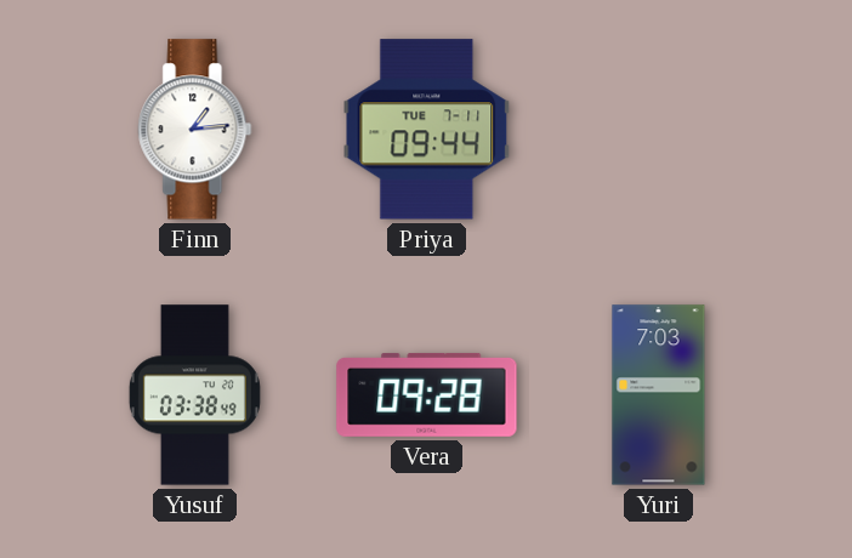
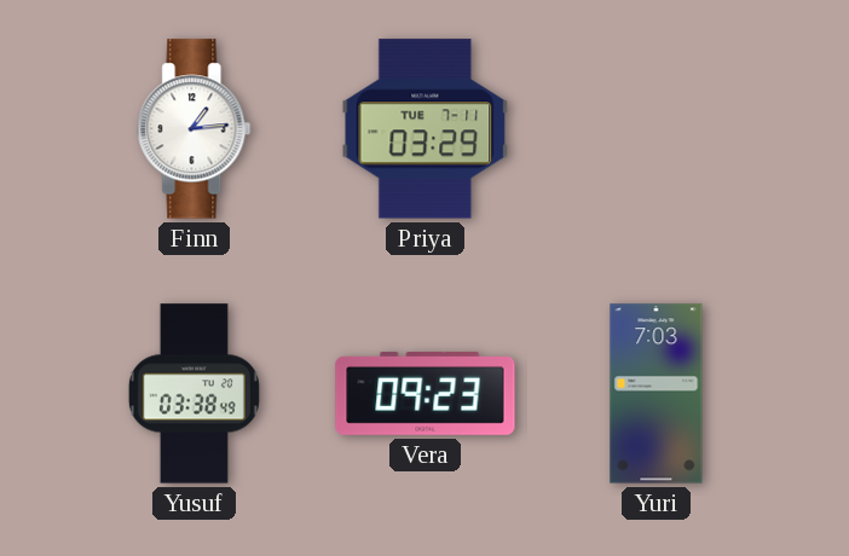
Priya: 09:44 -> 03:29
Vera: 09:28 -> 09:23
